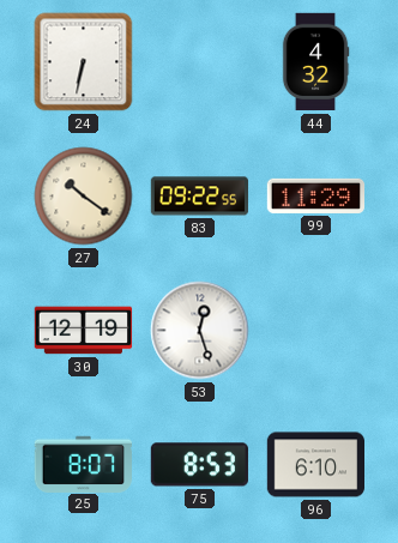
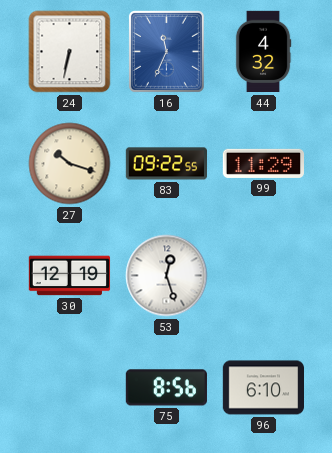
16: none -> 11:34
27: 10:21 -> 10:18
25: 8:07 -> none
75: 8:53 -> 8:56
